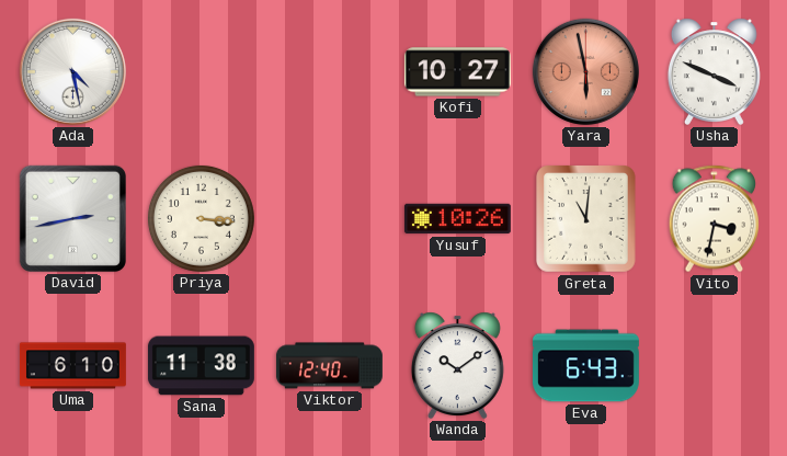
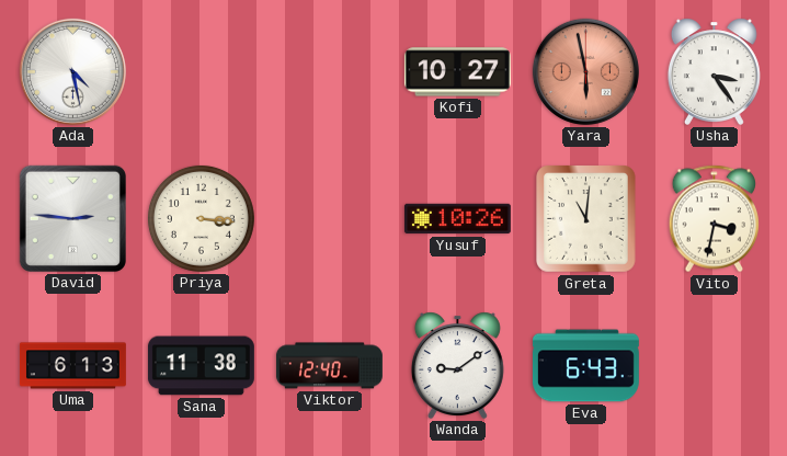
Usha: 3:49 -> 3:24
David: 2:43 -> 2:46
Uma: 6:10 -> 6:13
Wanda: 10:09 -> 9:09
